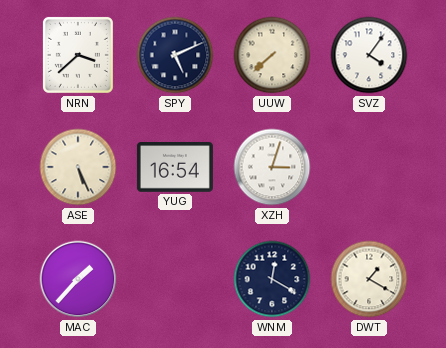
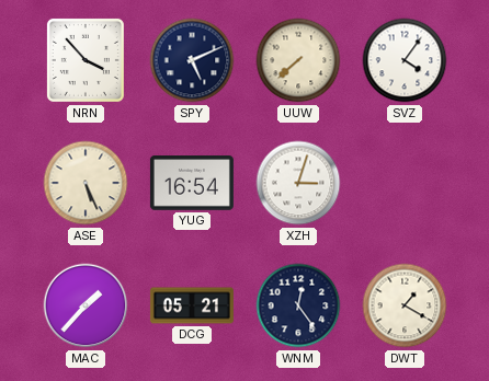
NRN: 3:38 -> 3:53
DCG: none -> 05:21
WNM: 12:20 -> 12:24
